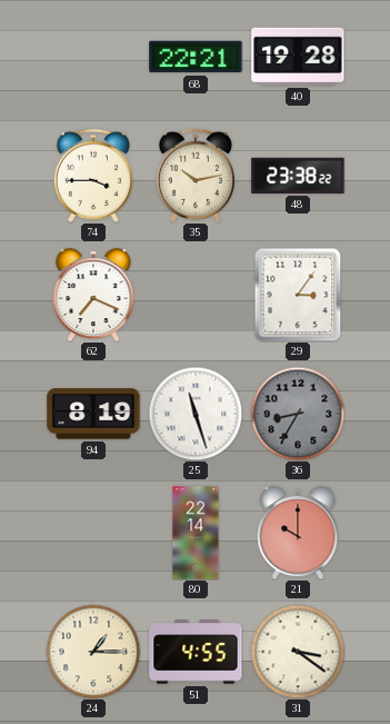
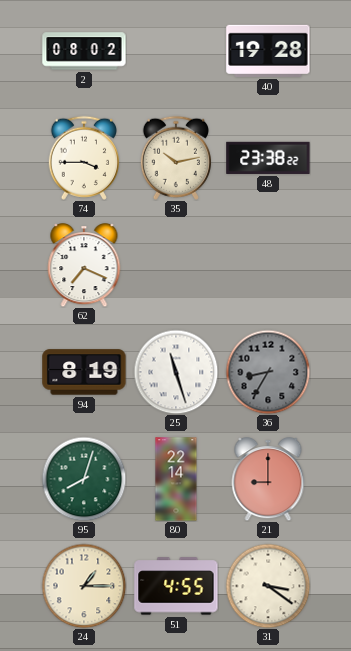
2: none -> 08:02
68: 22:21 -> none
29: 3:06 -> none
95: none -> 8:03
21: 10:00 -> 9:00
